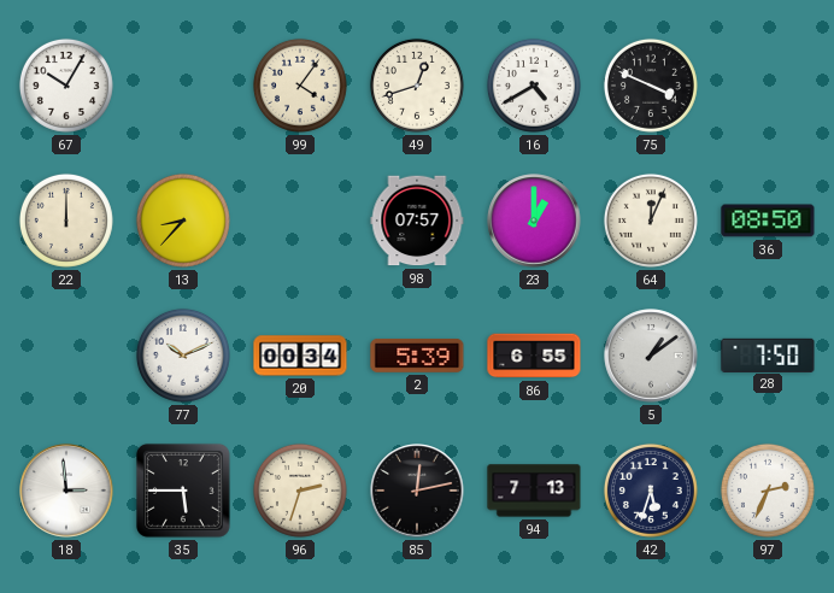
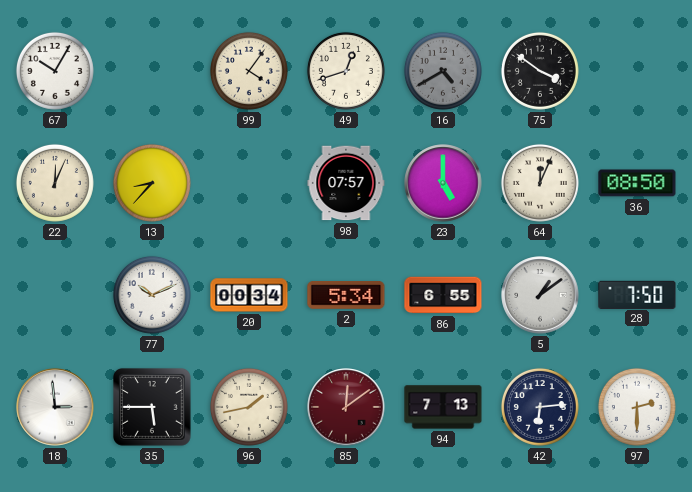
16 dial: white -> grey
75: 3:49 -> 3:51
22: 12:00 -> 12:04
23: 1:00 -> 5:00
2: 5:39 -> 5:34
96: 2:33 -> 1:43
85: 12:13 -> 12:09
85 dial: black -> burgundy
42: 5:33 -> 6:14
97: 2:34 -> 2:30
